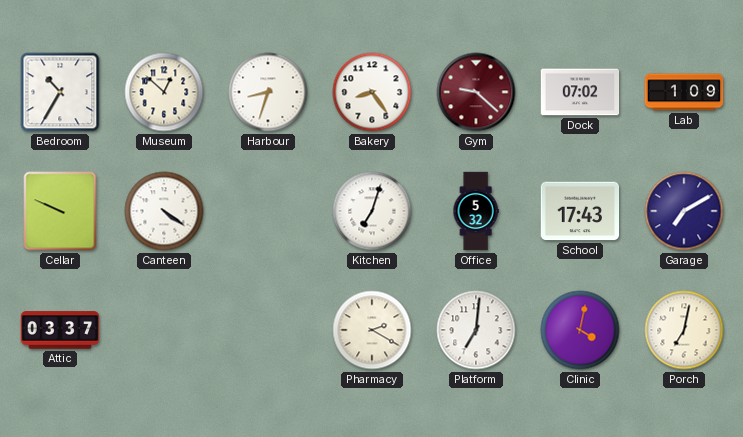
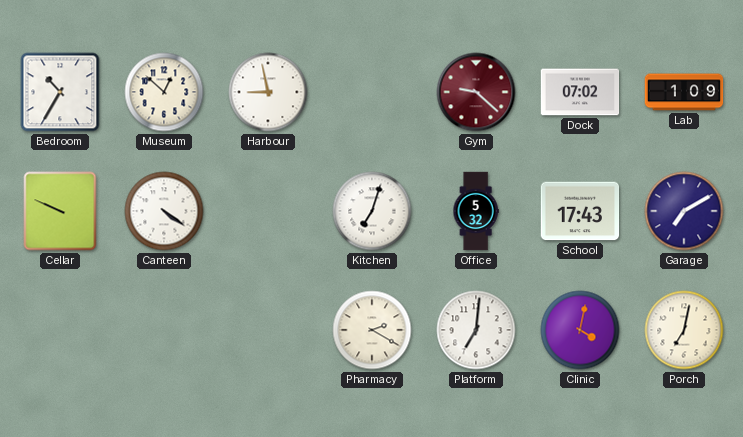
Harbour: 8:33 -> 8:58
Bakery: 8:24 -> none
Attic: 03:37 -> none
